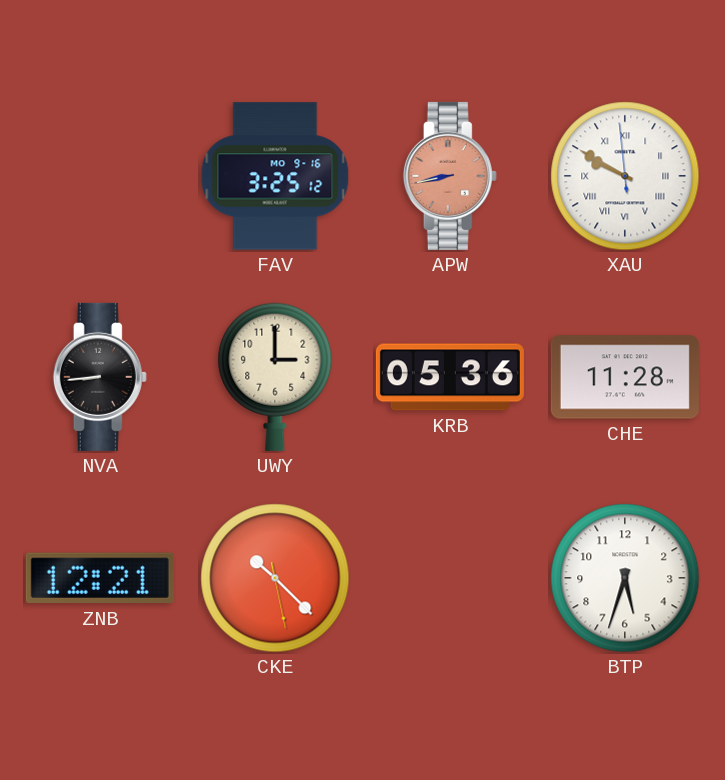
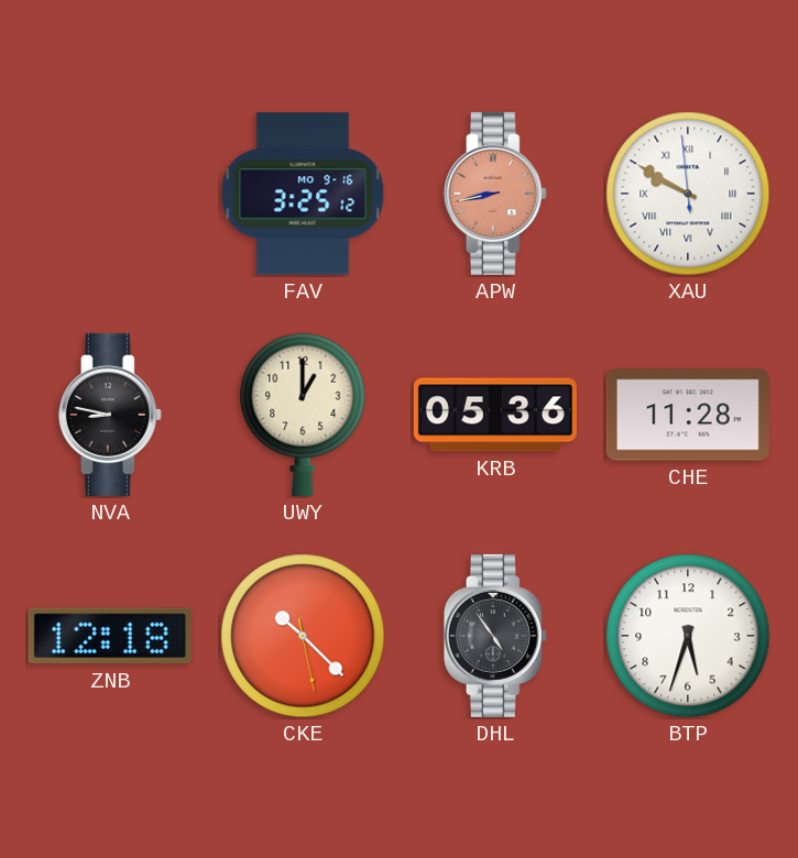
NVA: 8:44 -> 8:47
UWY: 3:00 -> 1:00
ZNB: 12:21 -> 12:18
DHL: none -> 4:54
